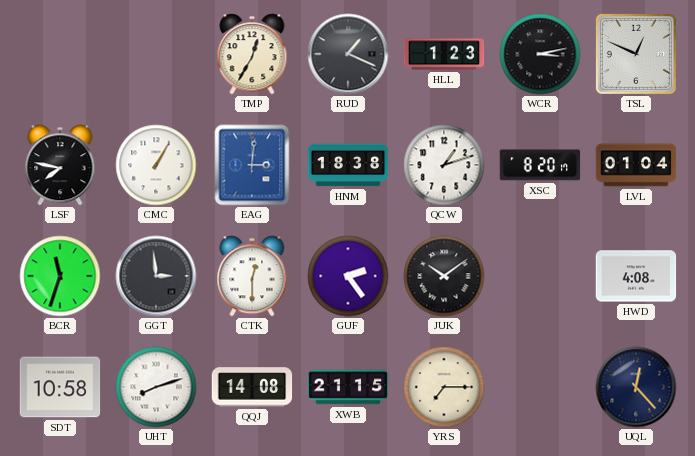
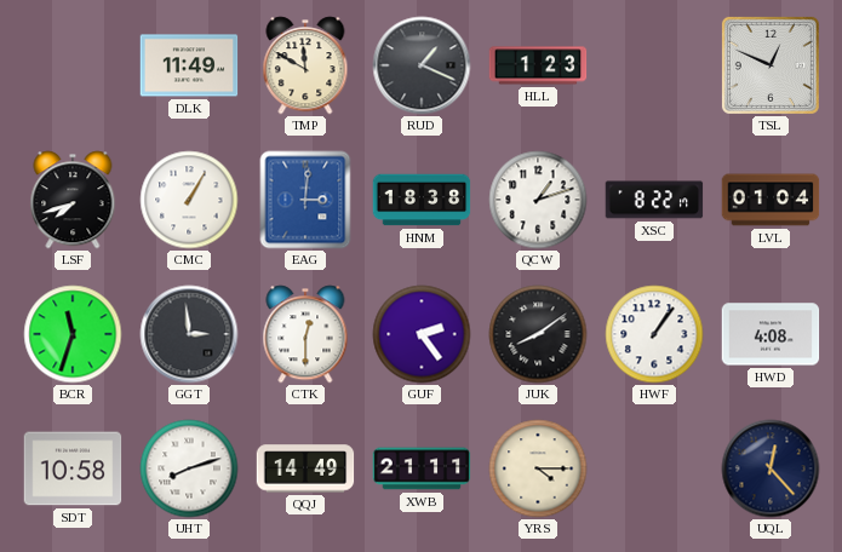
DLK: none -> 11:49
TMP: 12:35 -> 11:50
WCR: 3:13 -> none
LSF: 7:47 -> 7:42
XSC: 8:20 -> 8:22
JUK: 10:09 -> 8:09
HWF: none -> 1:06
QQJ: 14:08 -> 14:49
XWB: 21:15 -> 21:11
YRS: 7:15 -> 4:15
